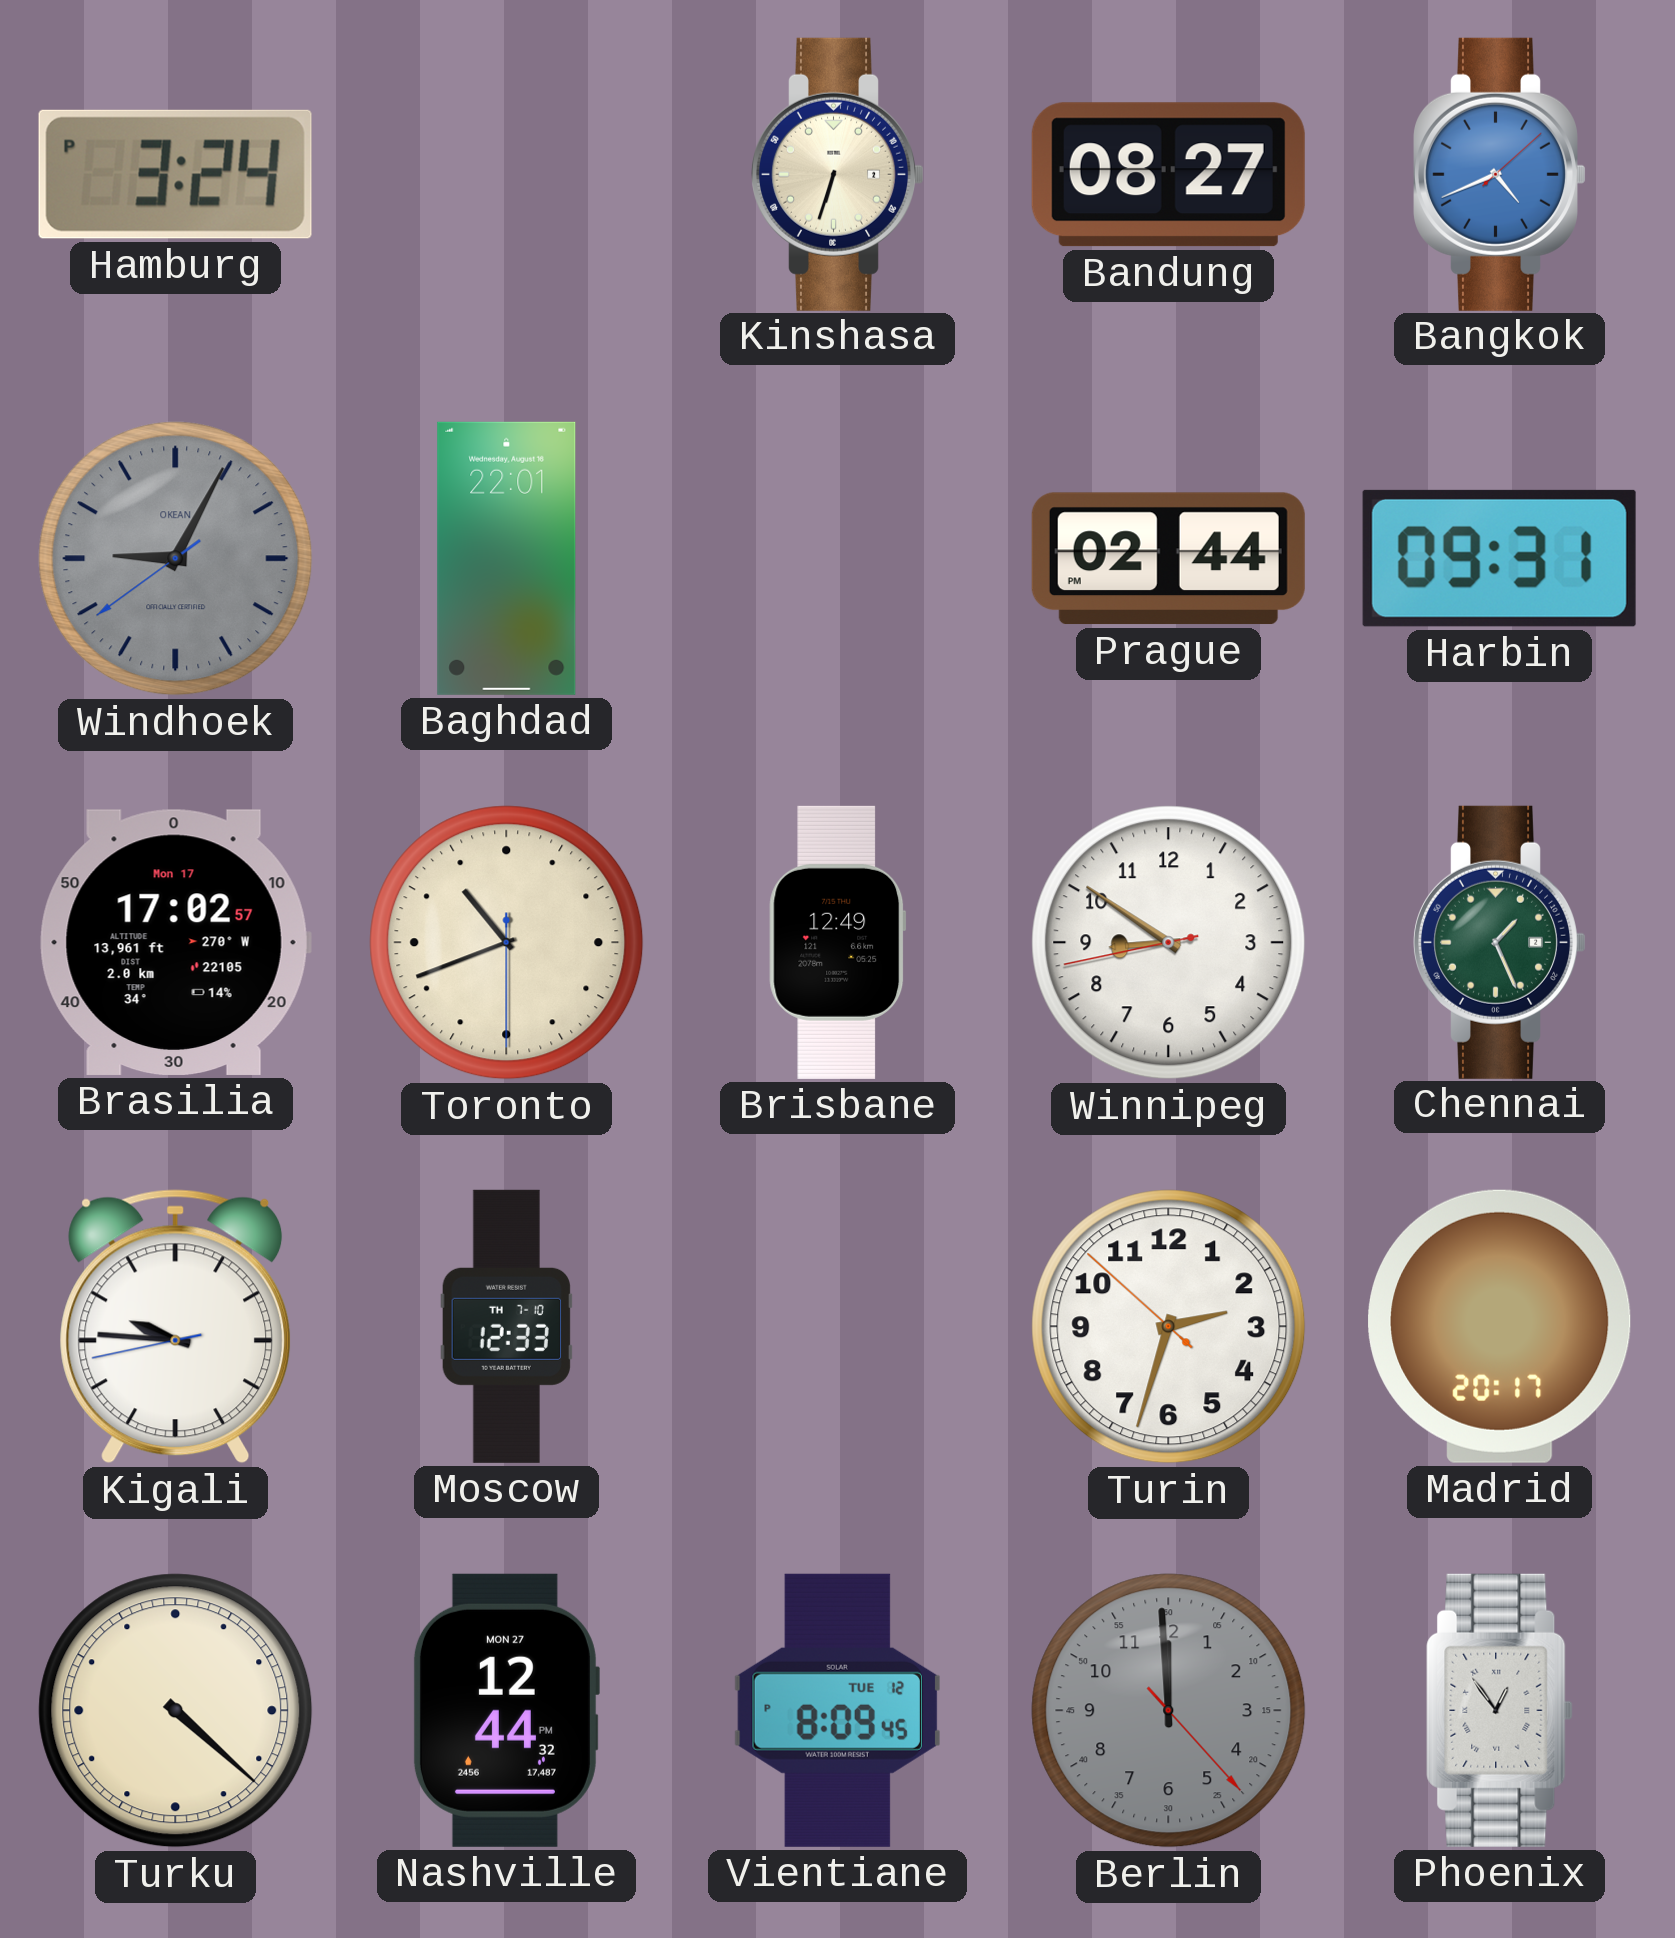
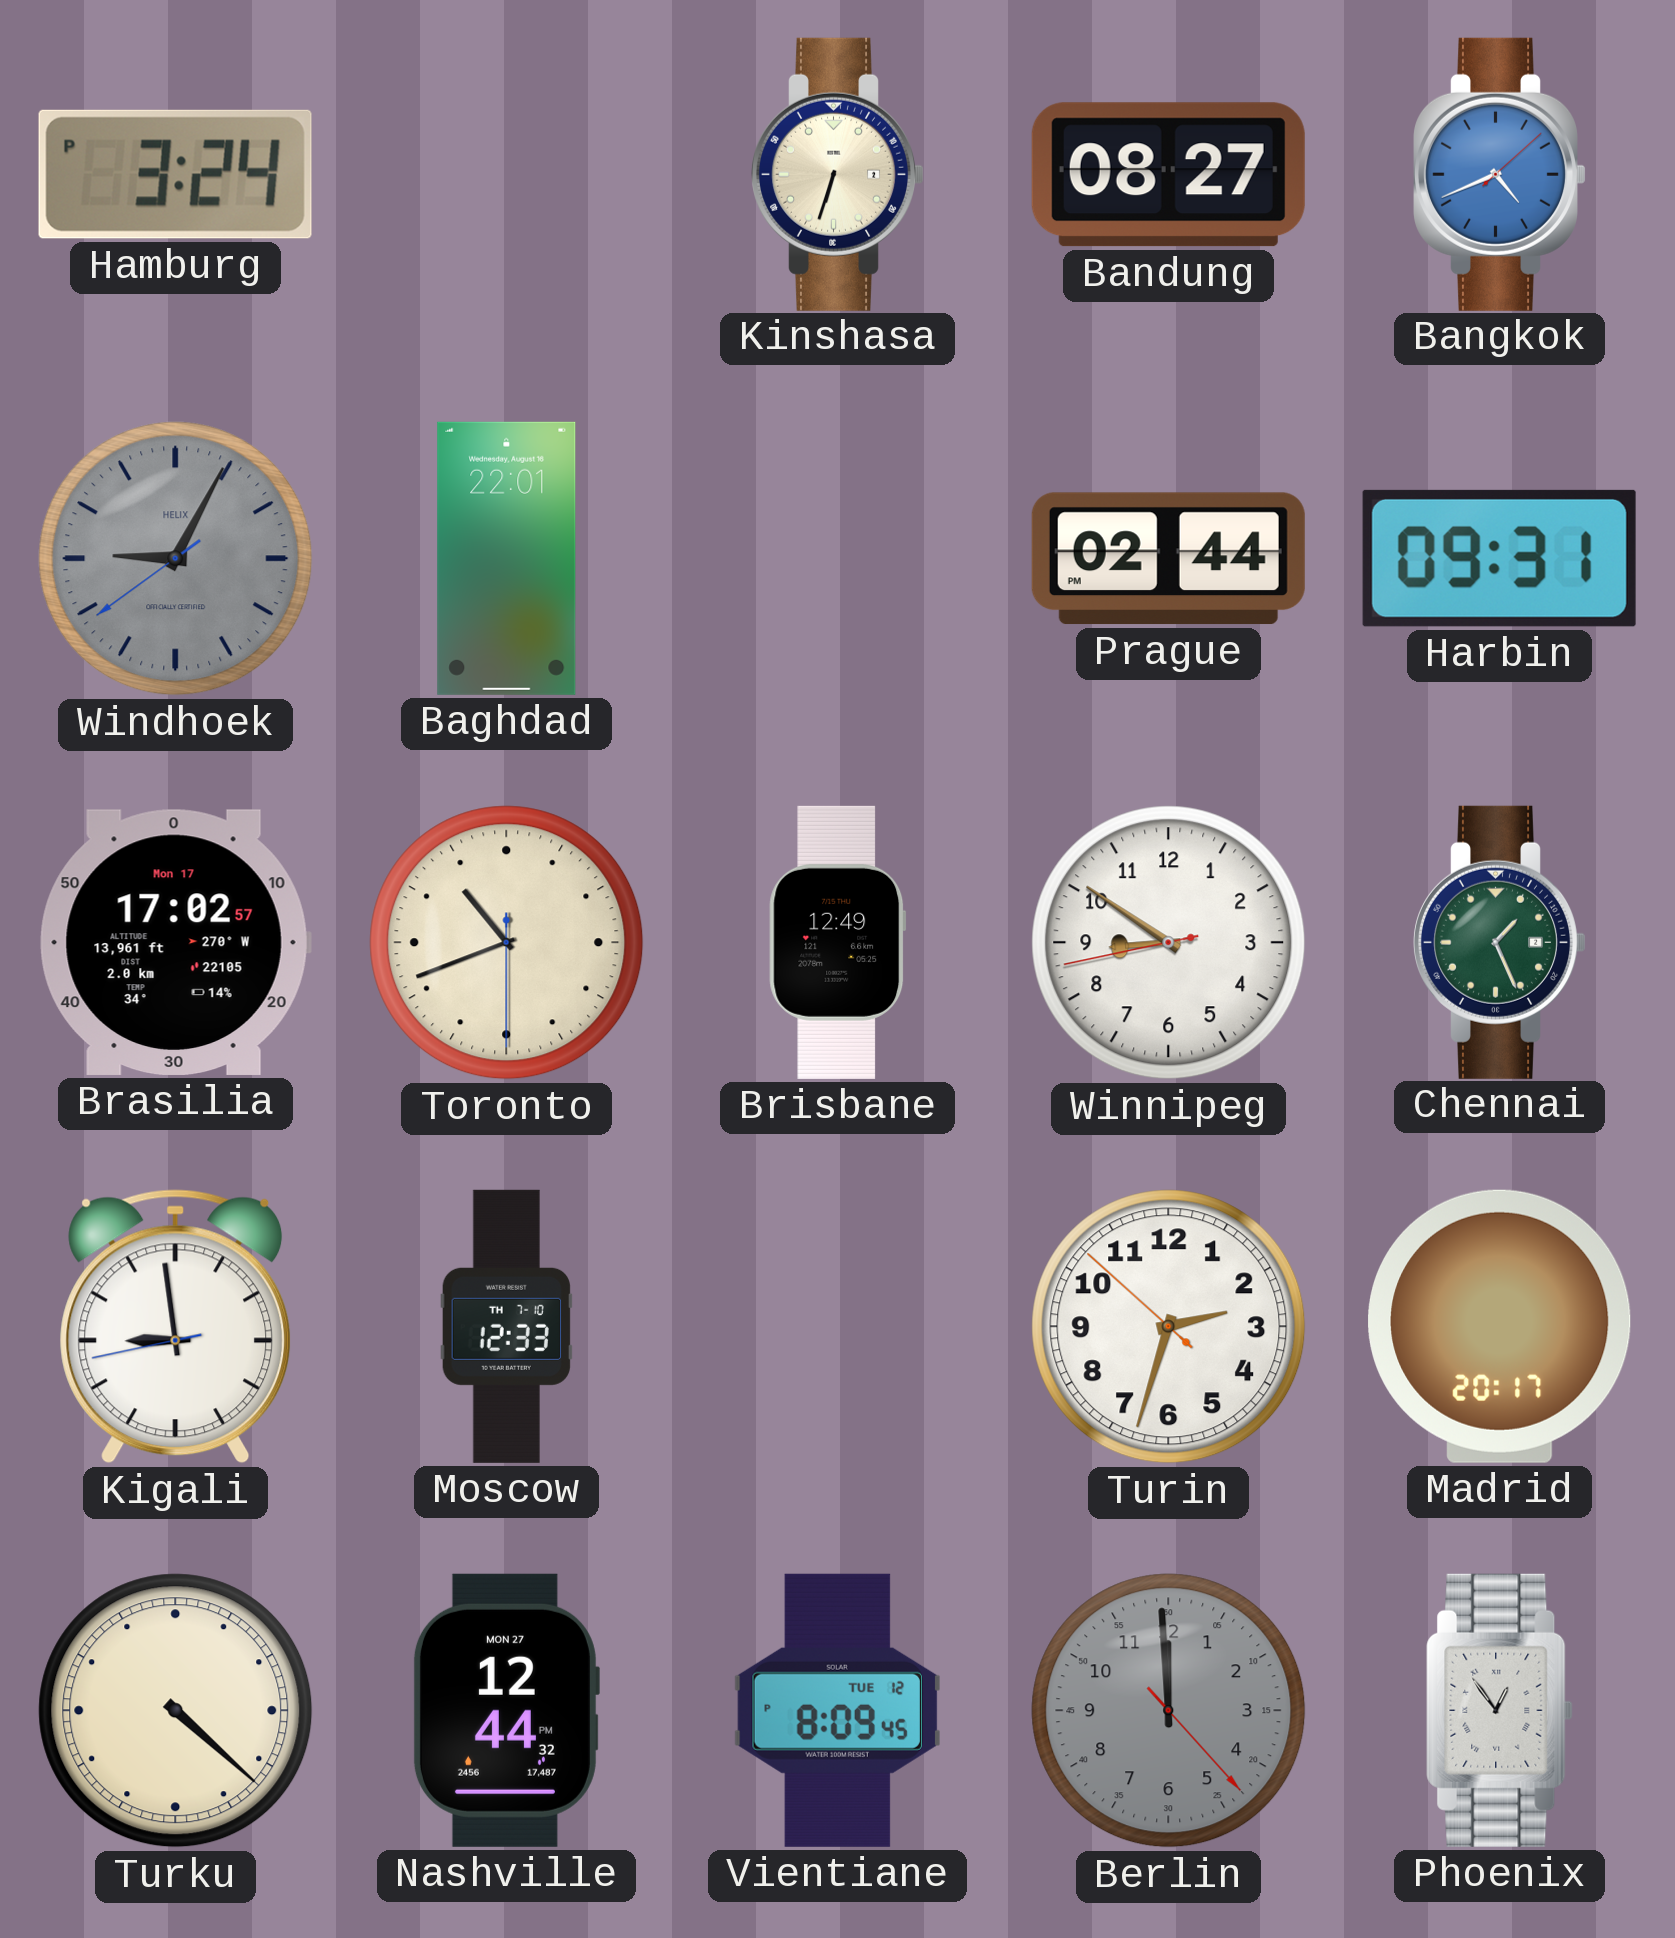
Windhoek brand: OKEAN -> HELIX
Kigali: 9:45 -> 8:58
